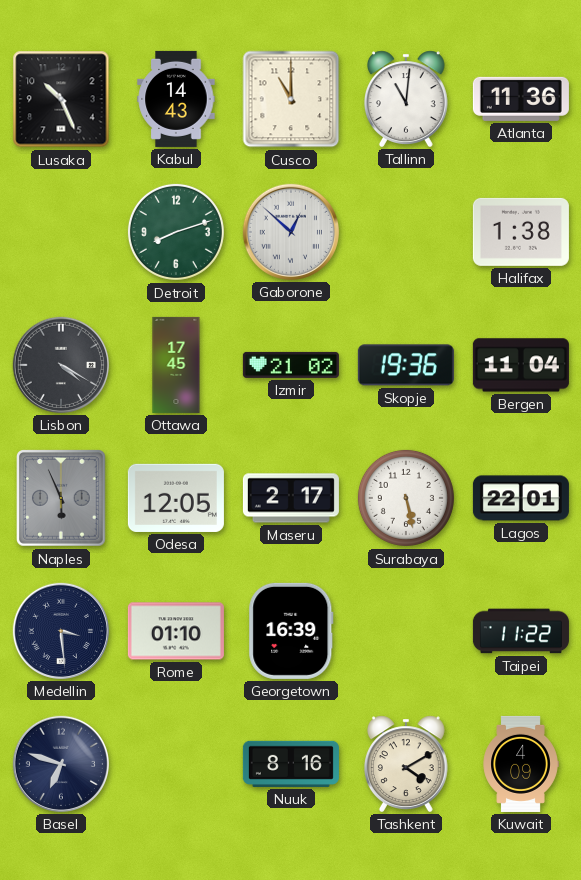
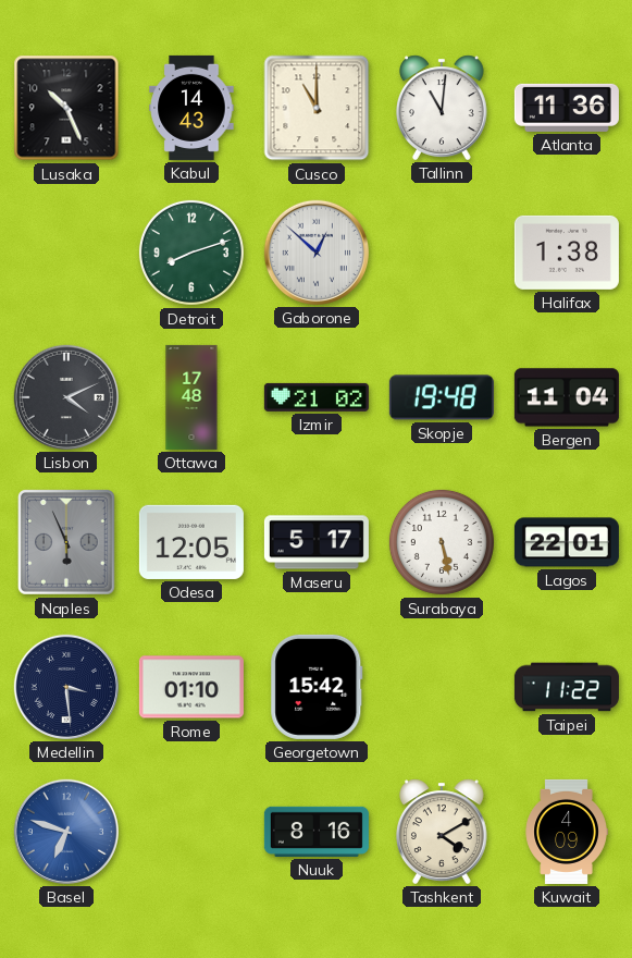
Lisbon: 4:20 -> 4:11
Ottawa: 17:45 -> 17:48
Skopje: 19:36 -> 19:48
Maseru: 2:17 -> 5:17
Georgetown: 16:39 -> 15:42
Basel dial: navy -> blue
